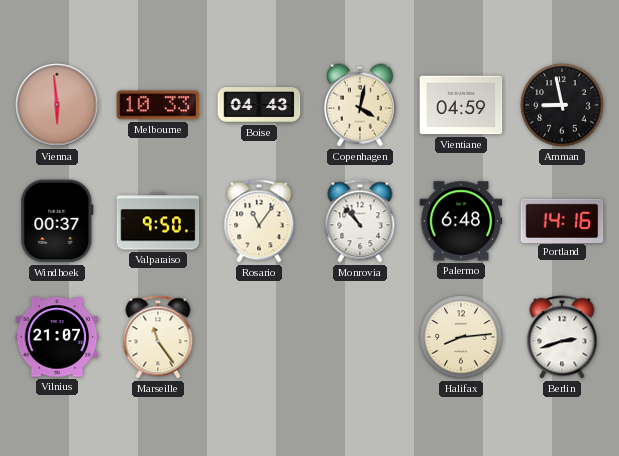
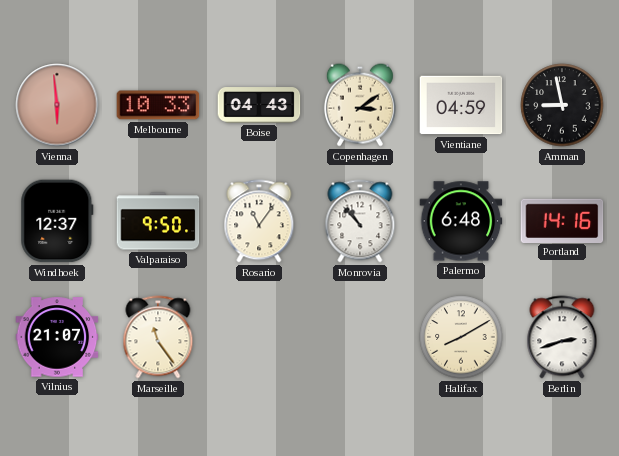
Copenhagen: 4:02 -> 3:09
Windhoek: 00:37 -> 12:37
Halifax: 8:14 -> 8:10
